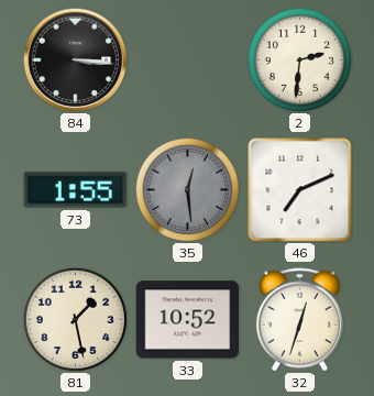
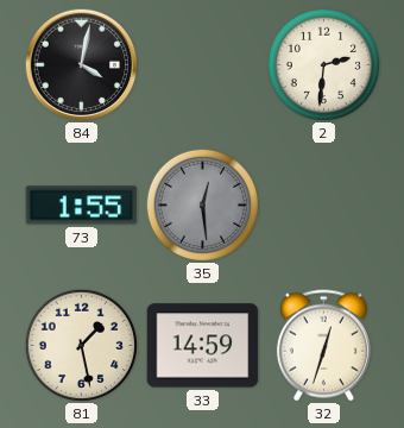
84: 3:16 -> 4:02
46: 7:11 -> none
33: 10:52 -> 14:59
